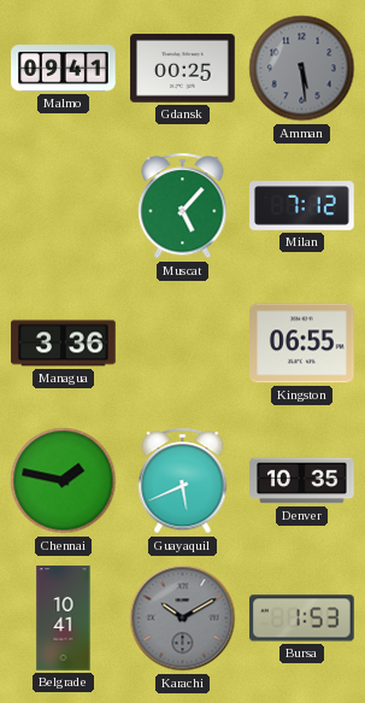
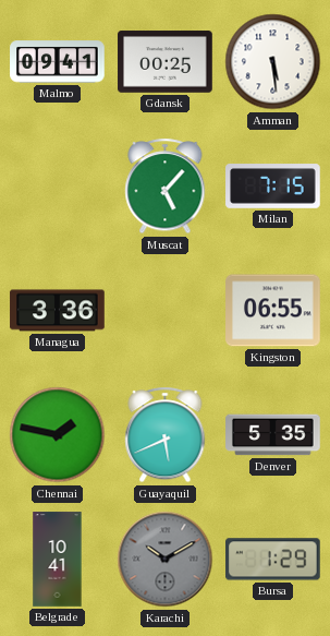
Amman dial: grey -> white
Milan: 7:12 -> 7:15
Denver: 10:35 -> 5:35
Bursa: 1:53 -> 1:29
